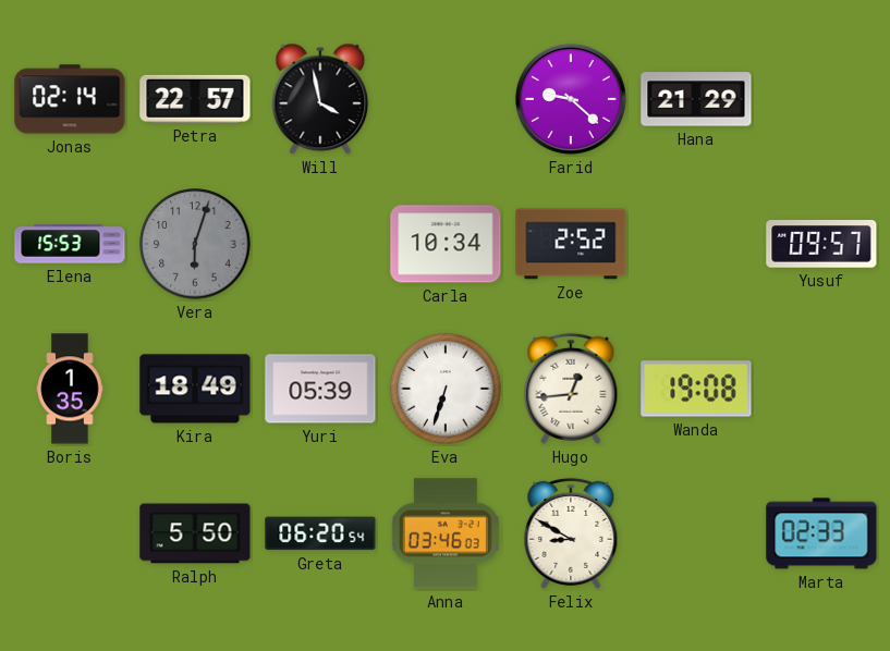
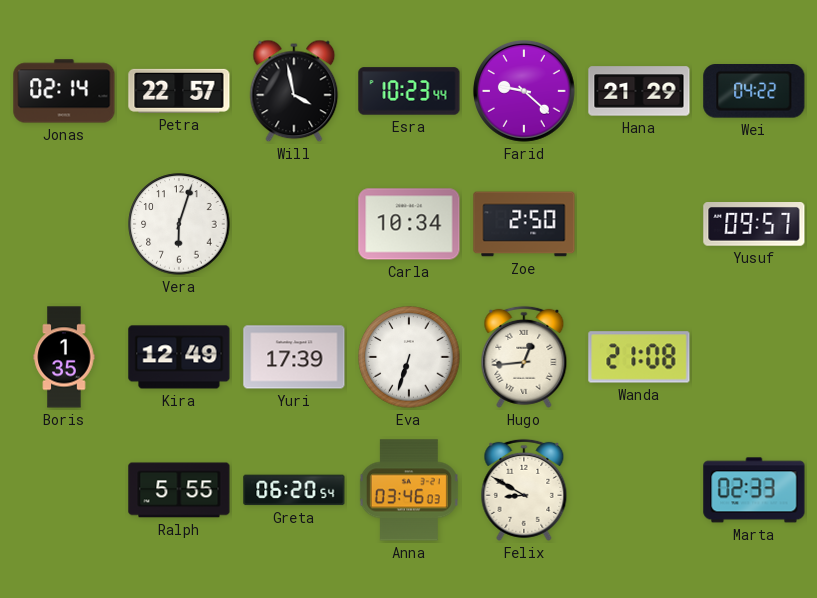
Esra: none -> 10:23
Wei: none -> 04:22
Elena: 15:53 -> none
Vera dial: grey -> white
Zoe: 2:52 -> 2:50
Kira: 18:49 -> 12:49
Yuri: 05:39 -> 17:39
Wanda: 19:08 -> 21:08
Ralph: 5:50 -> 5:55
